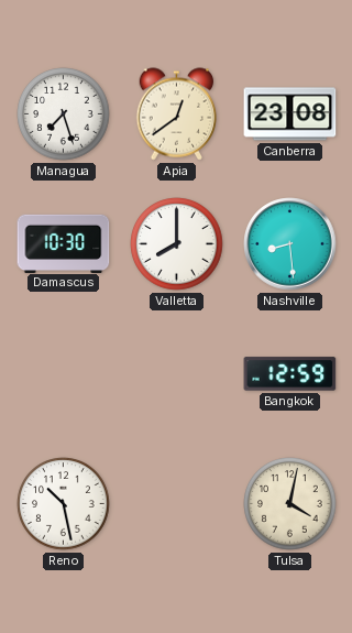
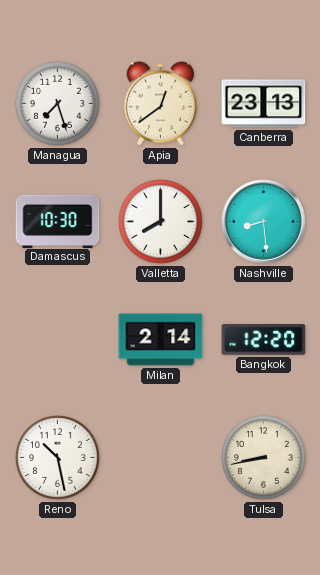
Canberra: 23:08 -> 23:13
Milan: none -> 2:14
Bangkok: 12:59 -> 12:20
Tulsa: 4:02 -> 8:43
